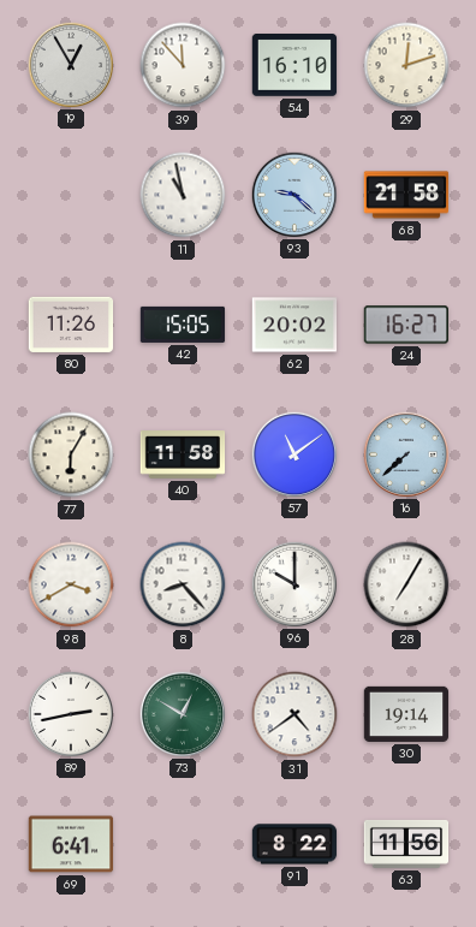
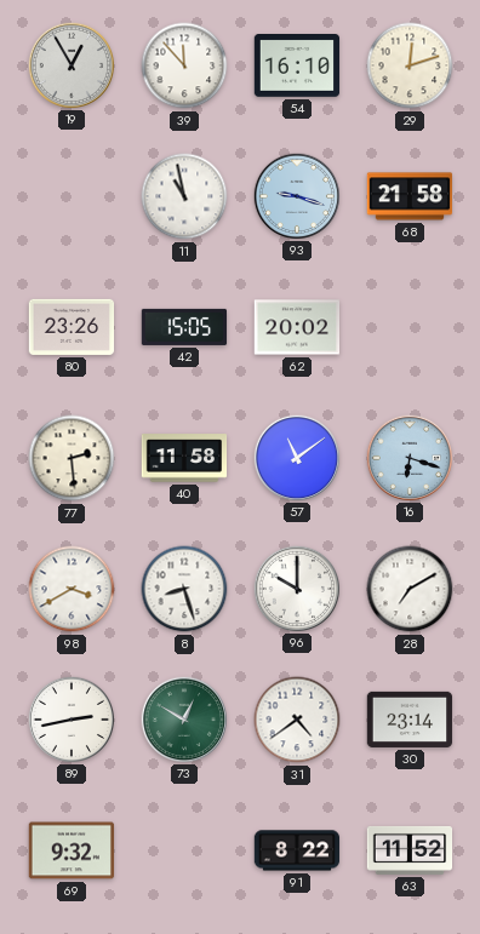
93: 9:22 -> 9:18
80: 11:26 -> 23:26
24: 16:27 -> none
77: 6:05 -> 2:29
16: 7:38 -> 6:18
8: 8:23 -> 8:27
28: 7:05 -> 7:10
30: 19:14 -> 23:14
69: 6:41 -> 9:32
63: 11:56 -> 11:52
